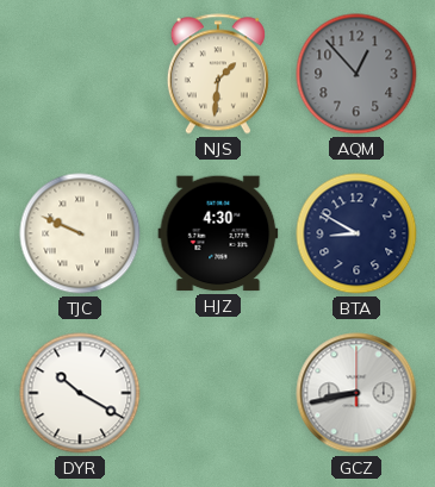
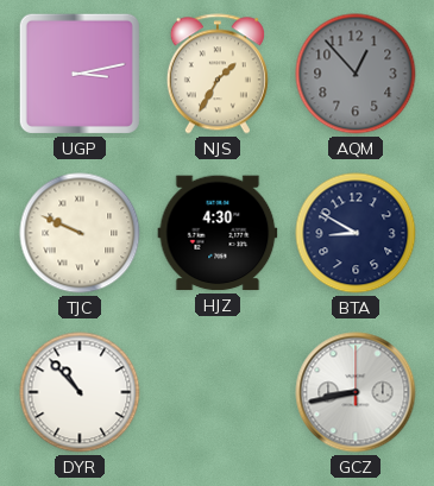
UGP: none -> 3:13
NJS: 1:31 -> 1:35
DYR: 10:20 -> 10:53
